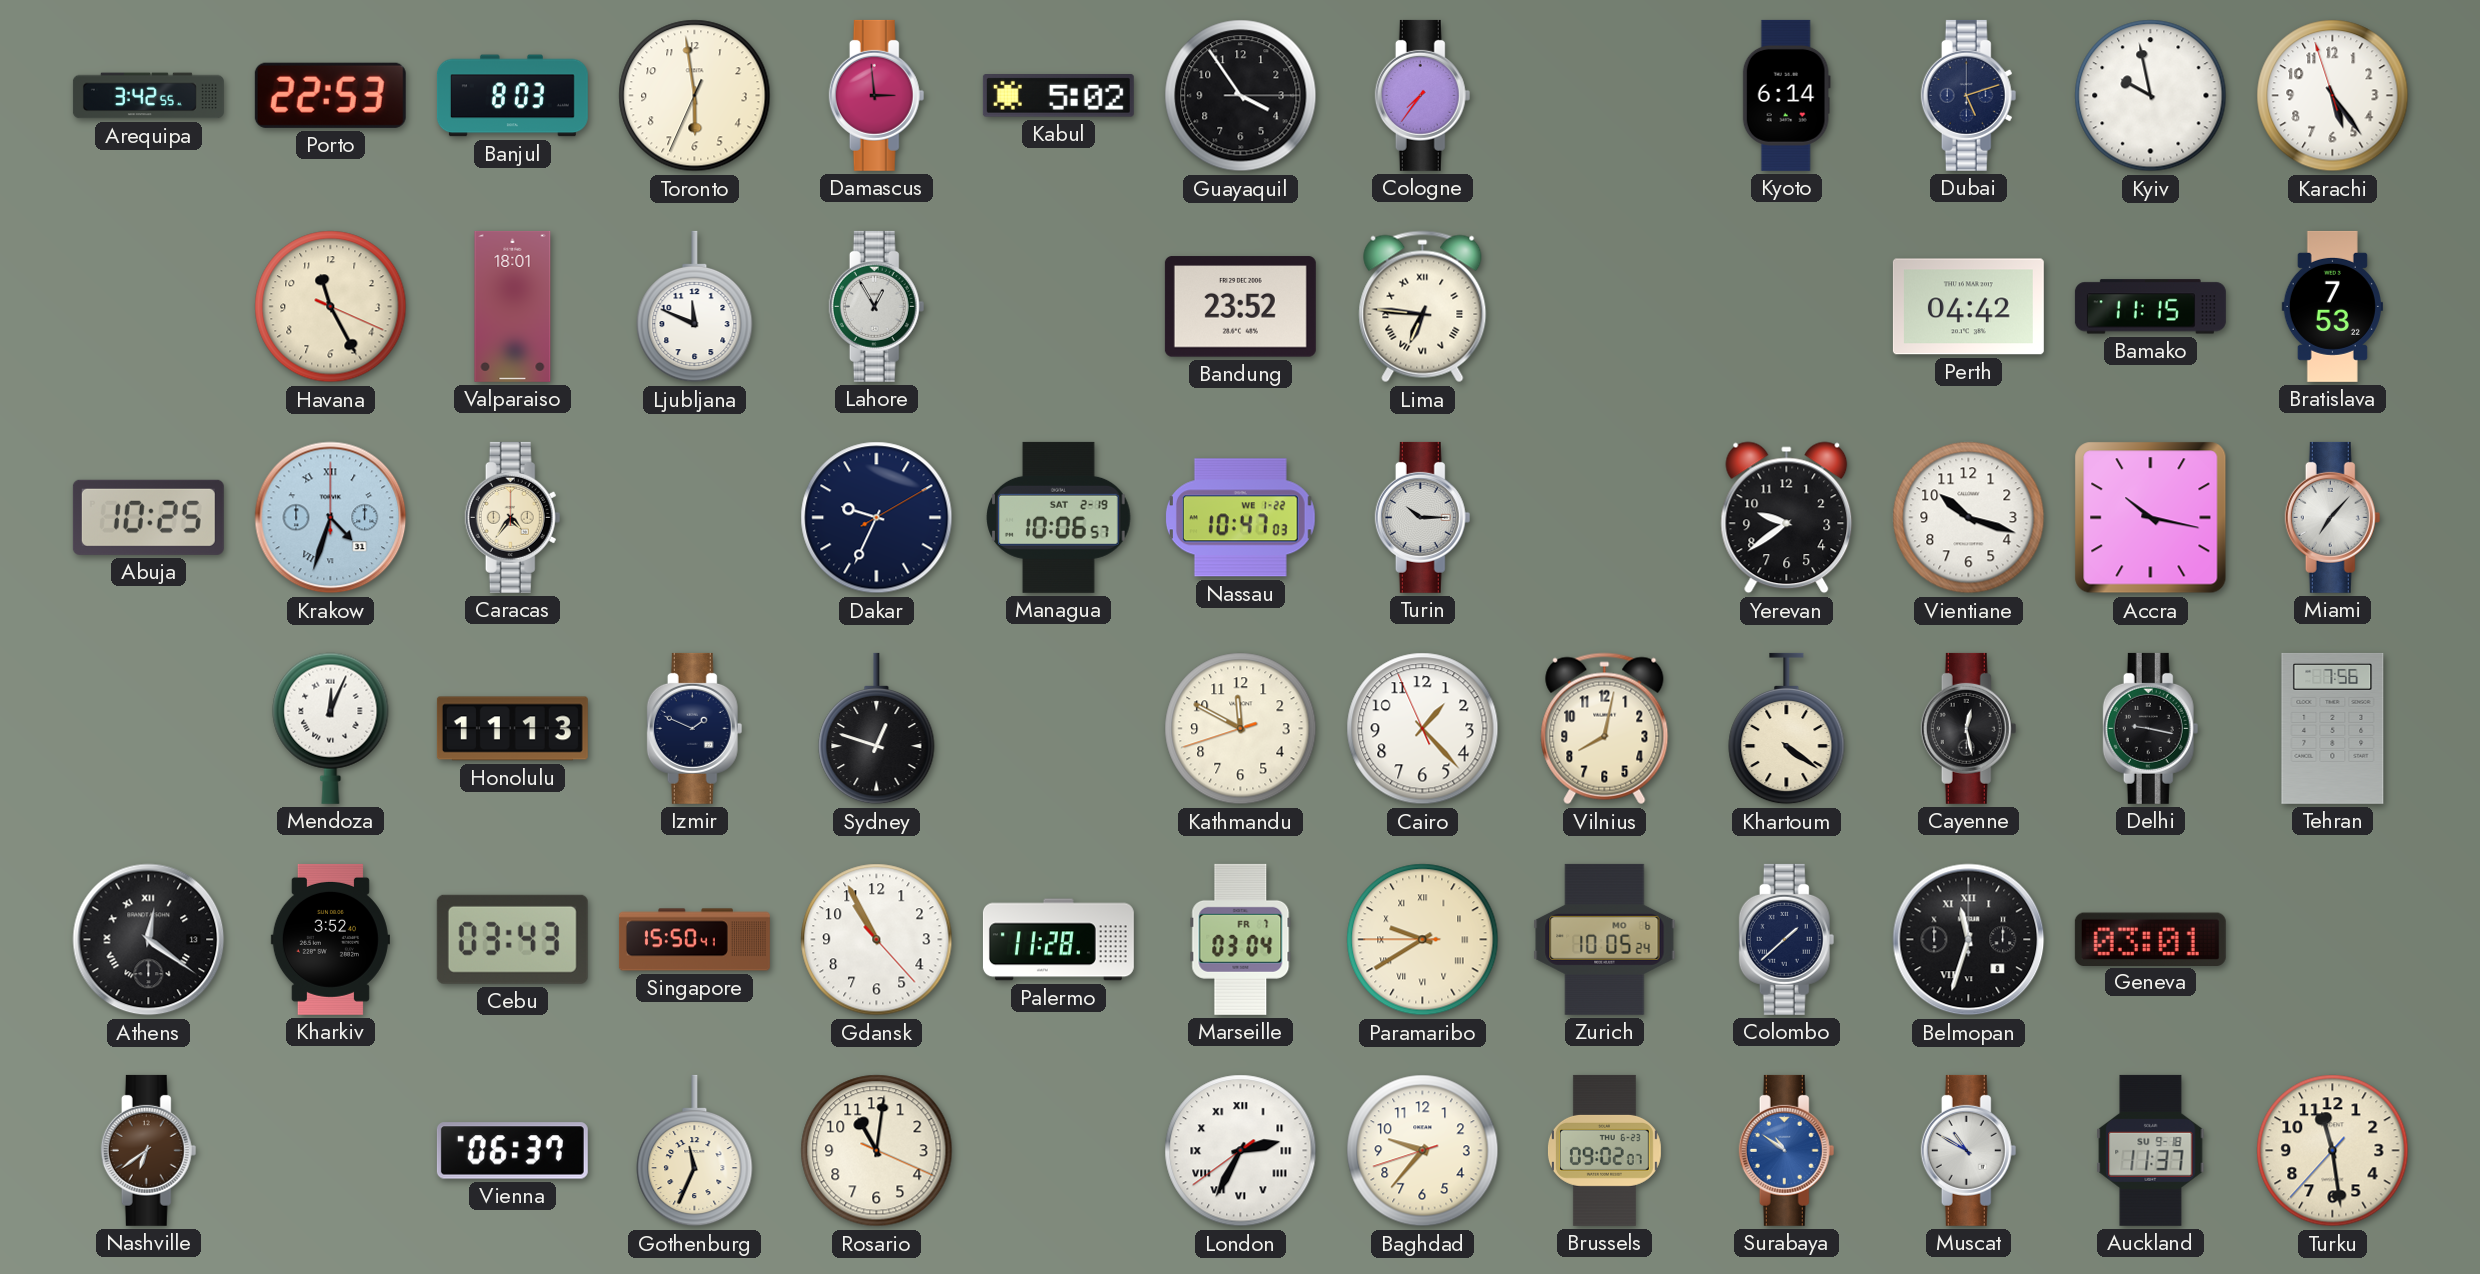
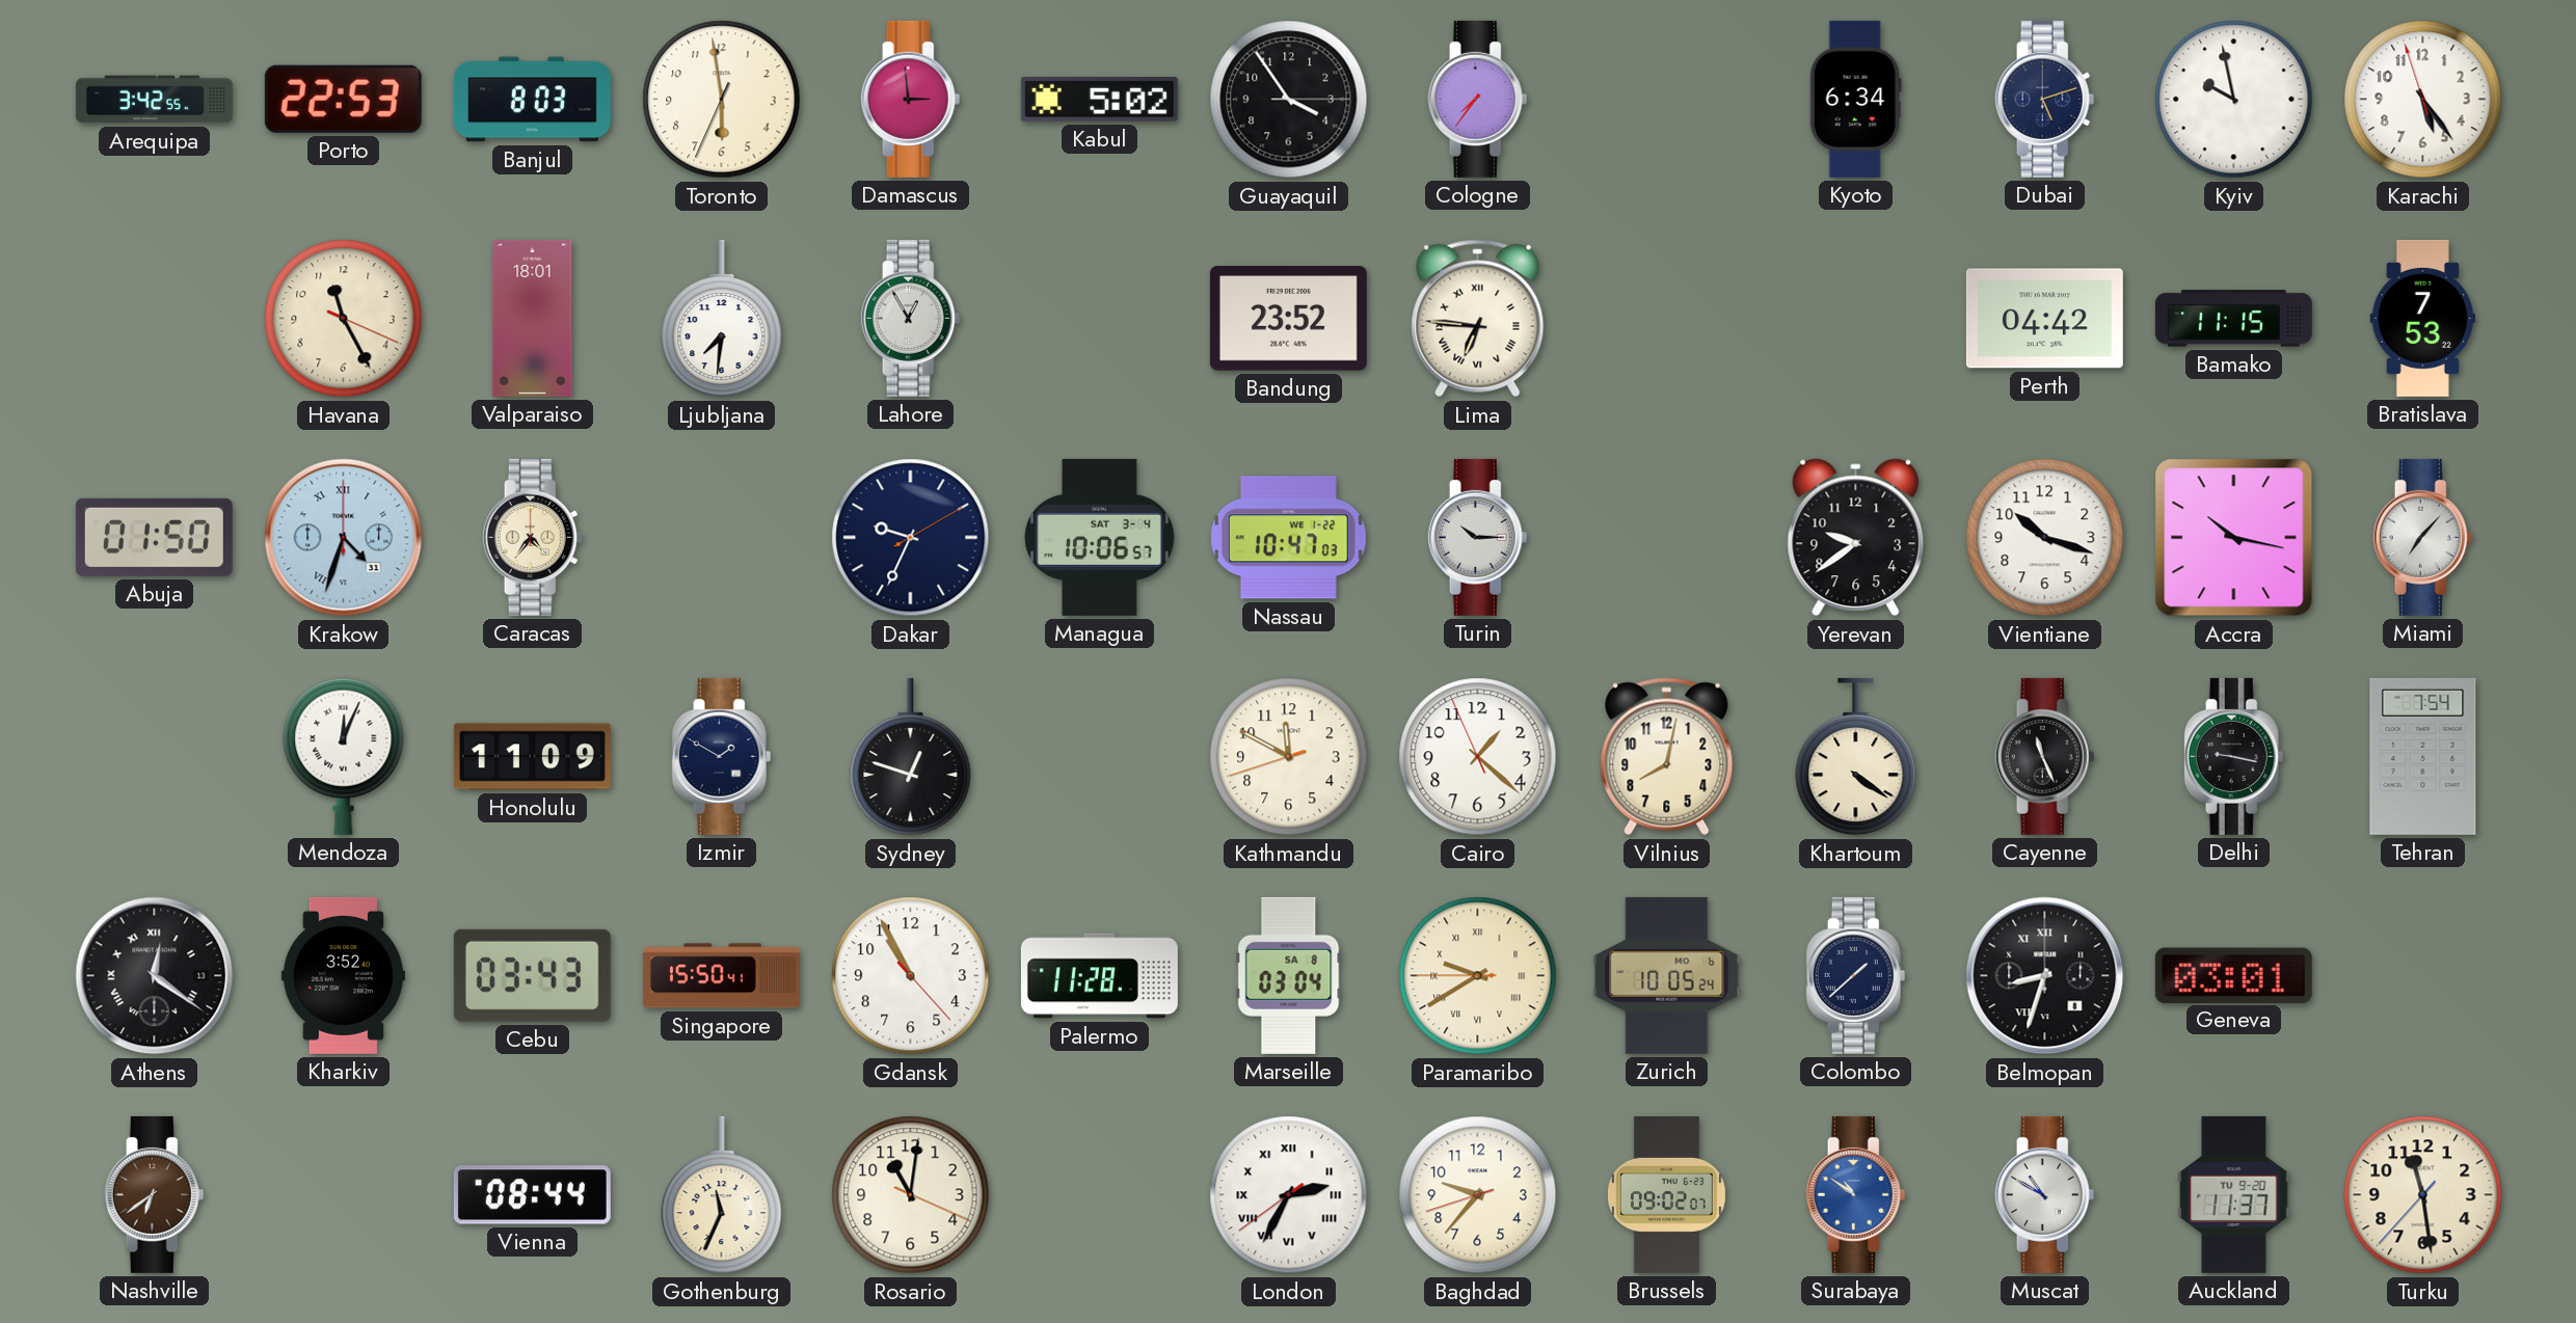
Kyoto: 6:14 -> 6:34
Ljubljana: 11:49 -> 7:31
Abuja: 10:25 -> 01:50
Managua date: SAT 2-19 -> SAT 3-4
Honolulu: 11:13 -> 11:09
Izmir: 1:49 -> 1:50
Cairo: 1:22 -> 1:21
Cayenne: 12:28 -> 11:26
Tehran: 7:56 -> 7:54
Marseille date: FR 7 -> SA 8
Belmopan: 11:33 -> 8:33
Vienna: 06:37 -> 08:44
Auckland date: SU 9-18 -> TU 9-20
